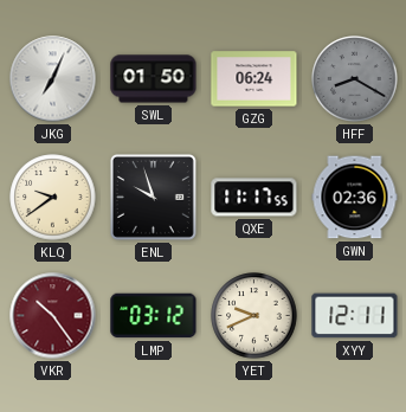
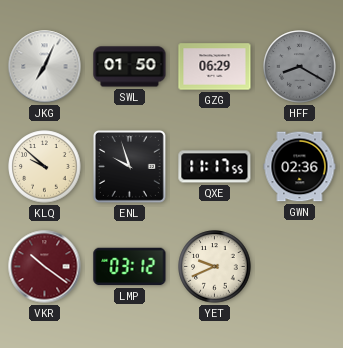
GZG: 06:24 -> 06:29
KLQ: 9:39 -> 9:52
VKR: 10:24 -> 10:21
XYY: 12:11 -> none
